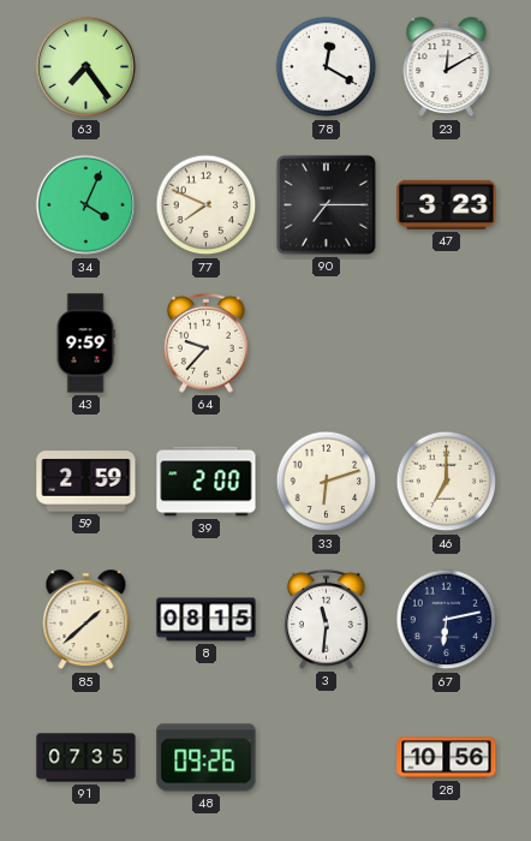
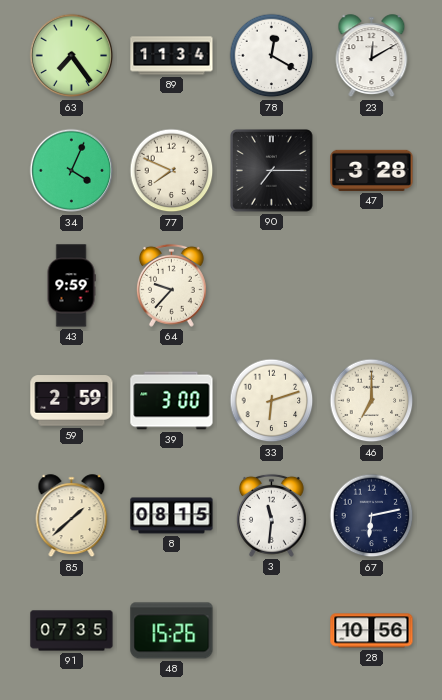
89: none -> 11:34
47: 3:23 -> 3:28
39: 2:00 -> 3:00
48: 09:26 -> 15:26
